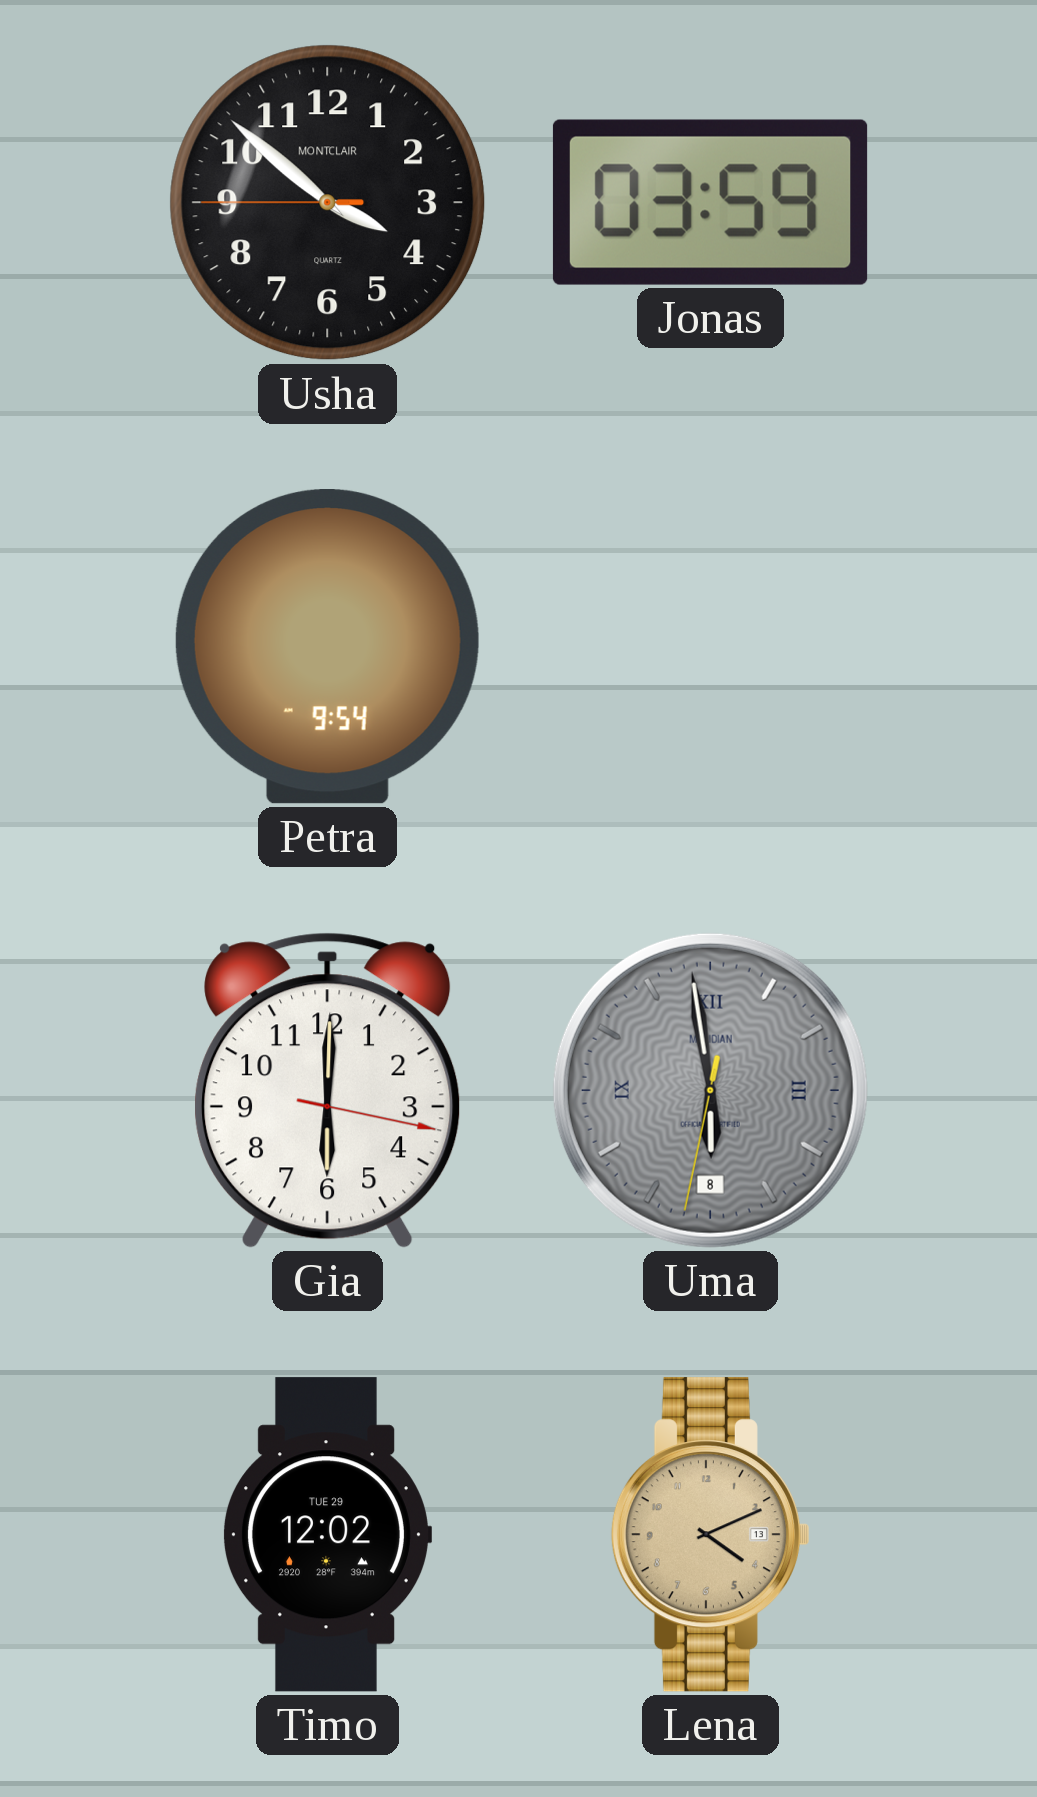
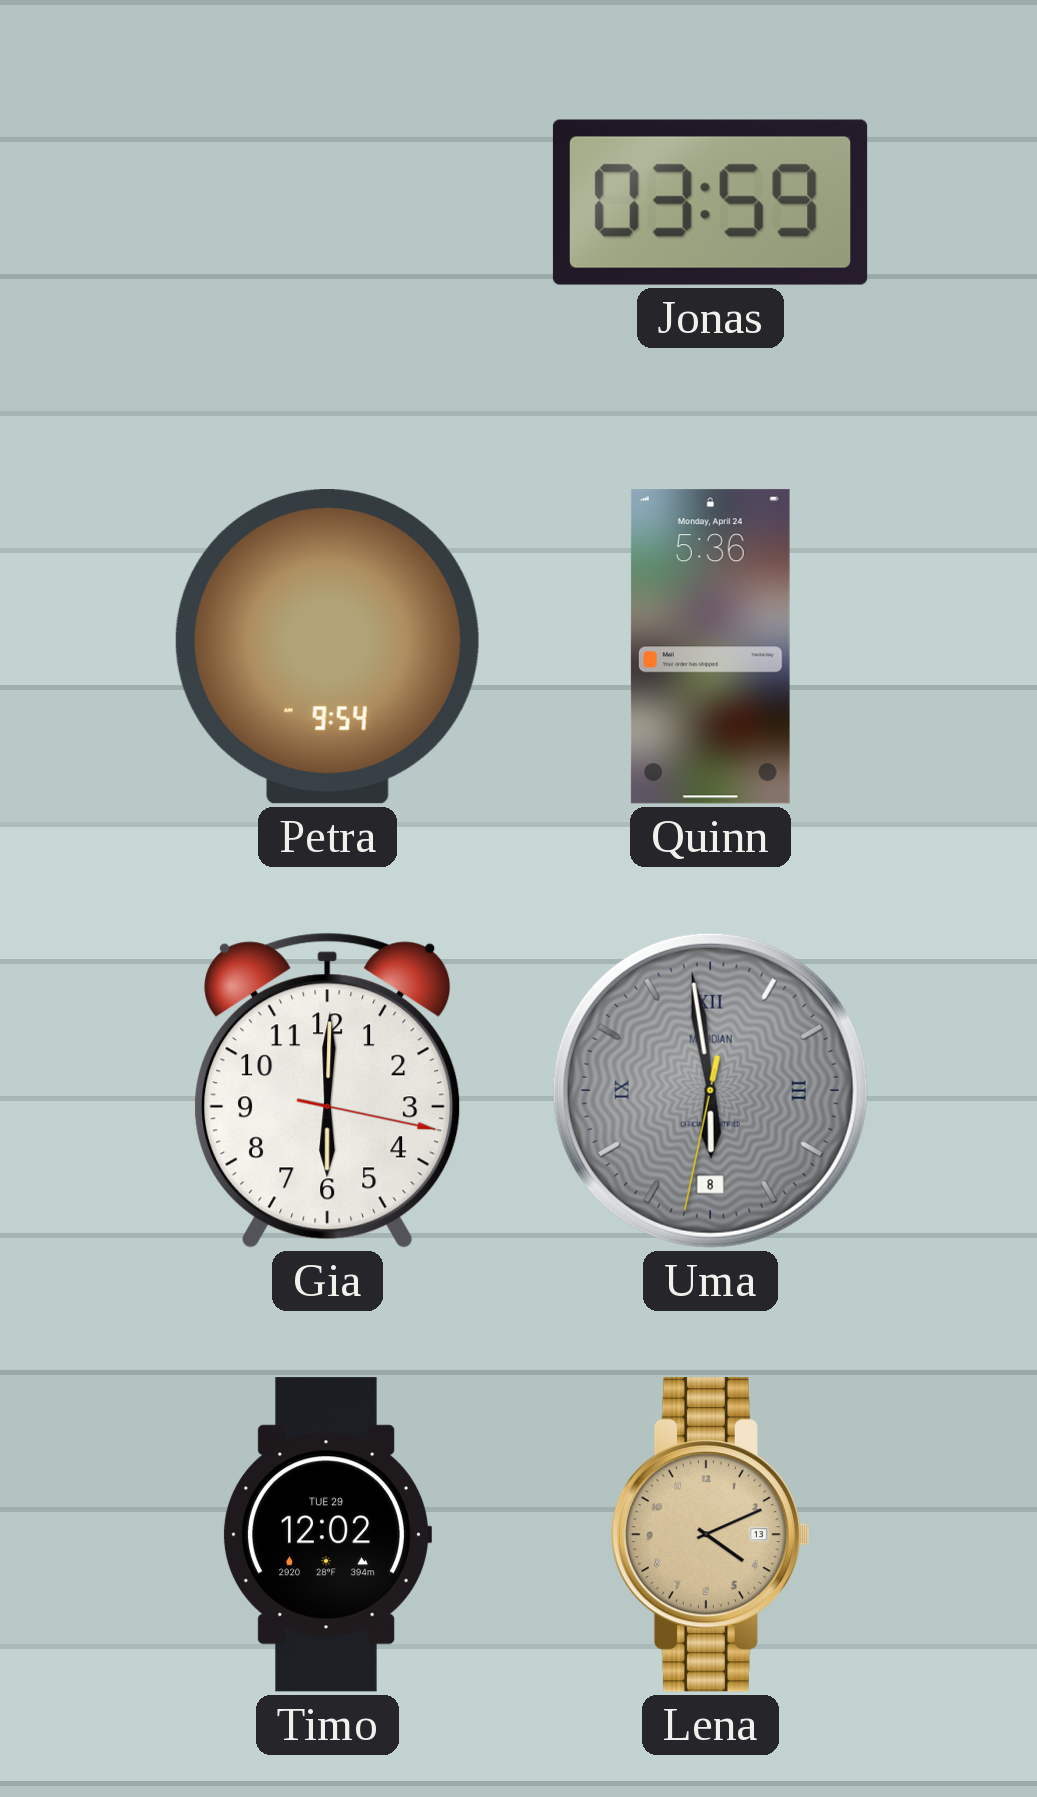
Usha: 3:51 -> none
Quinn: none -> 5:36
